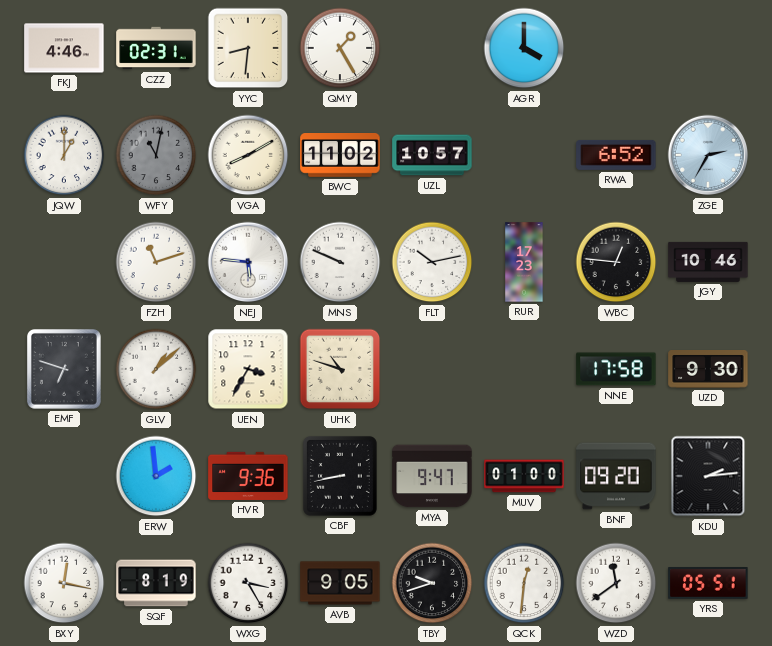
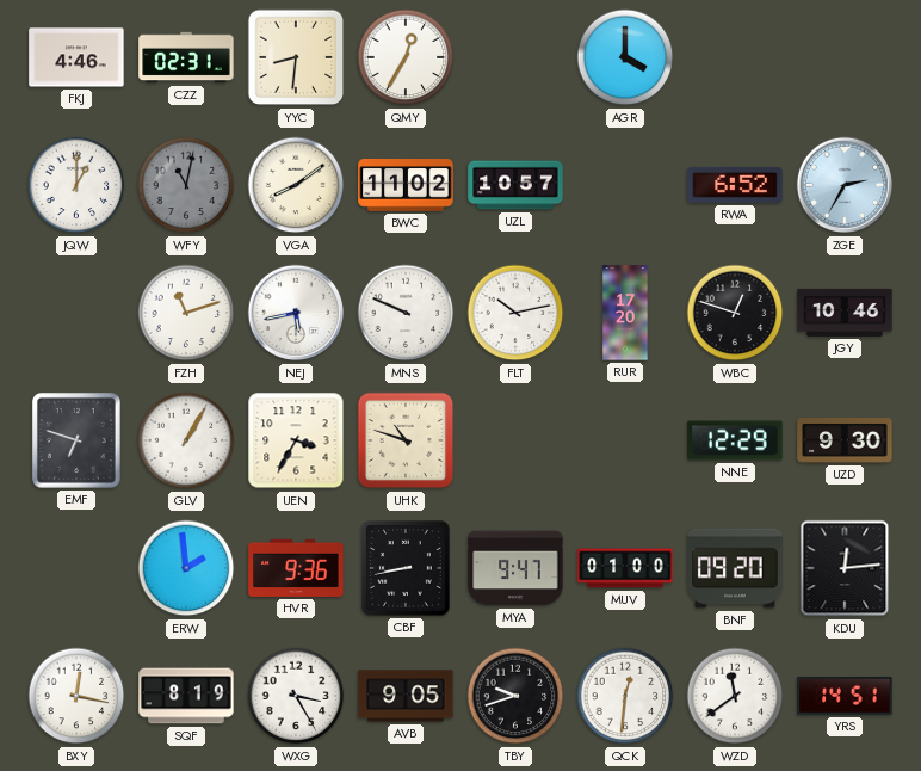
QMY: 1:25 -> 12:35
VGA: 8:10 -> 8:09
NEJ: 5:46 -> 5:43
RUR: 17:23 -> 17:20
WBC: 12:46 -> 12:48
GLV: 1:08 -> 1:05
NNE: 17:58 -> 12:29
KDU: 2:14 -> 12:14
YRS: 05:51 -> 14:51
